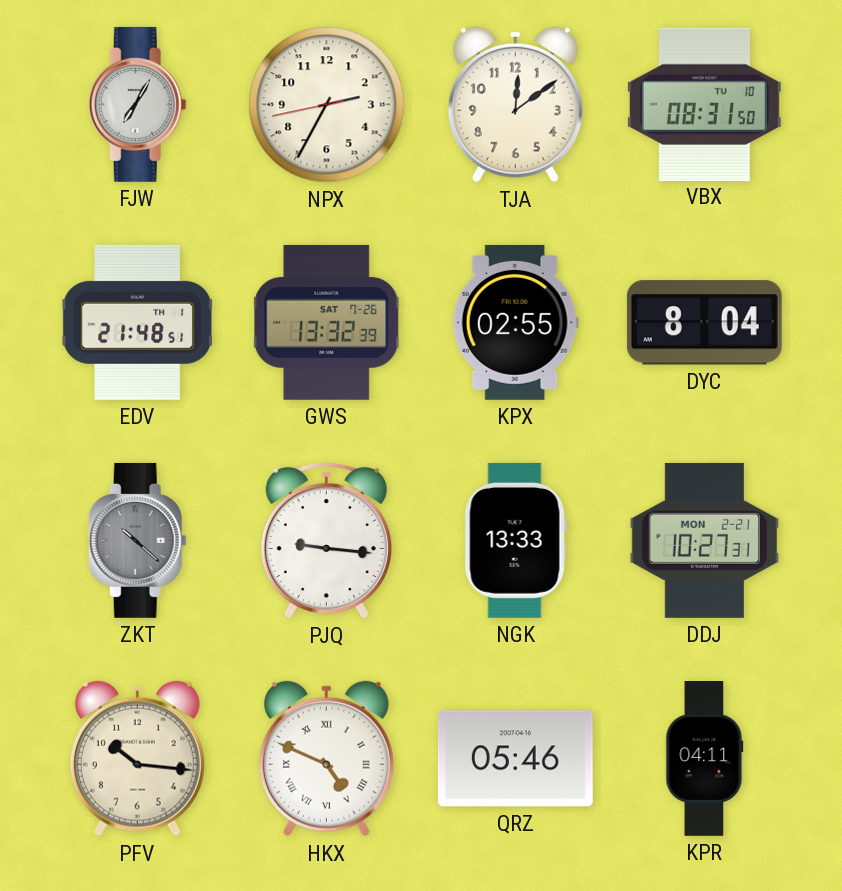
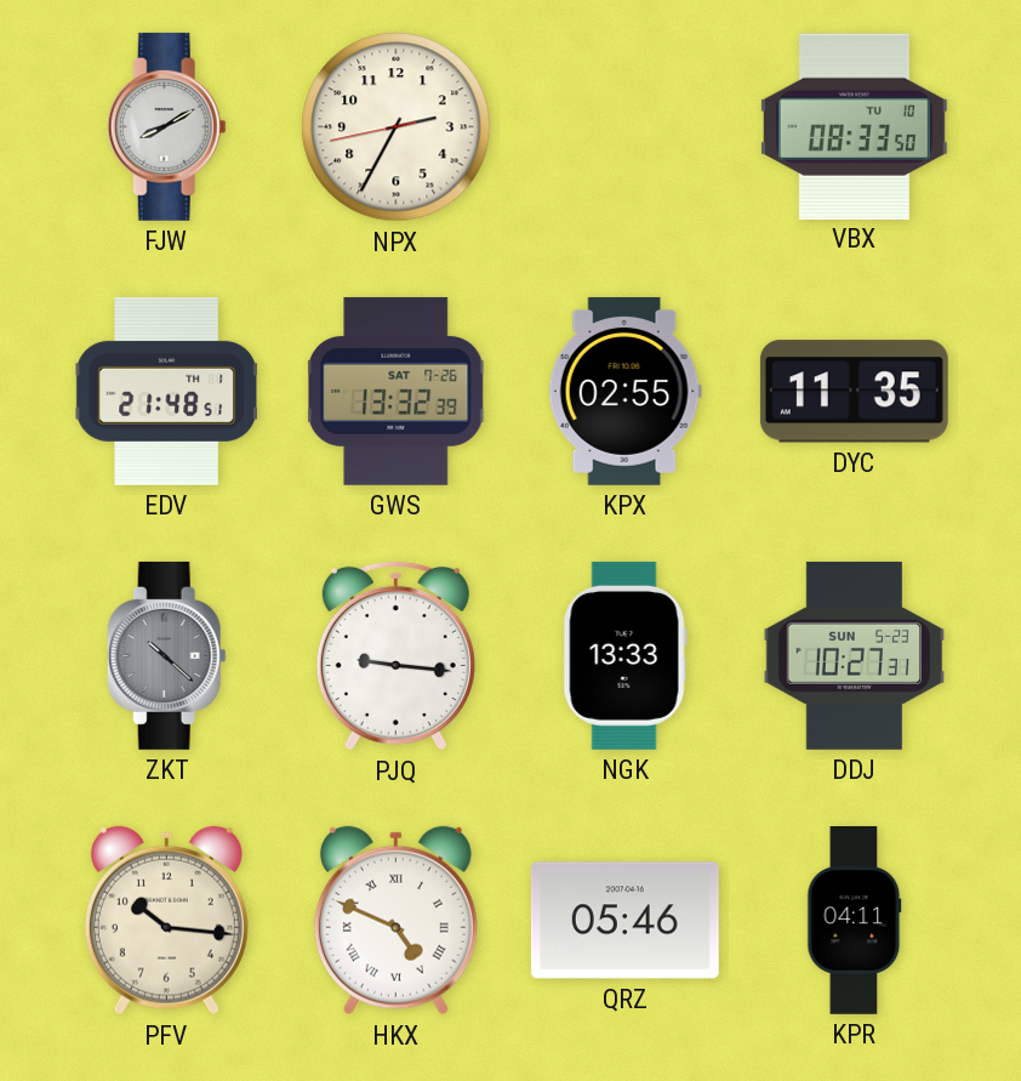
FJW: 7:05 -> 8:10
TJA: 12:09 -> none
VBX: 08:31 -> 08:33
DYC: 8:04 -> 11:35
DDJ date: MON 2-21 -> SUN 5-23
